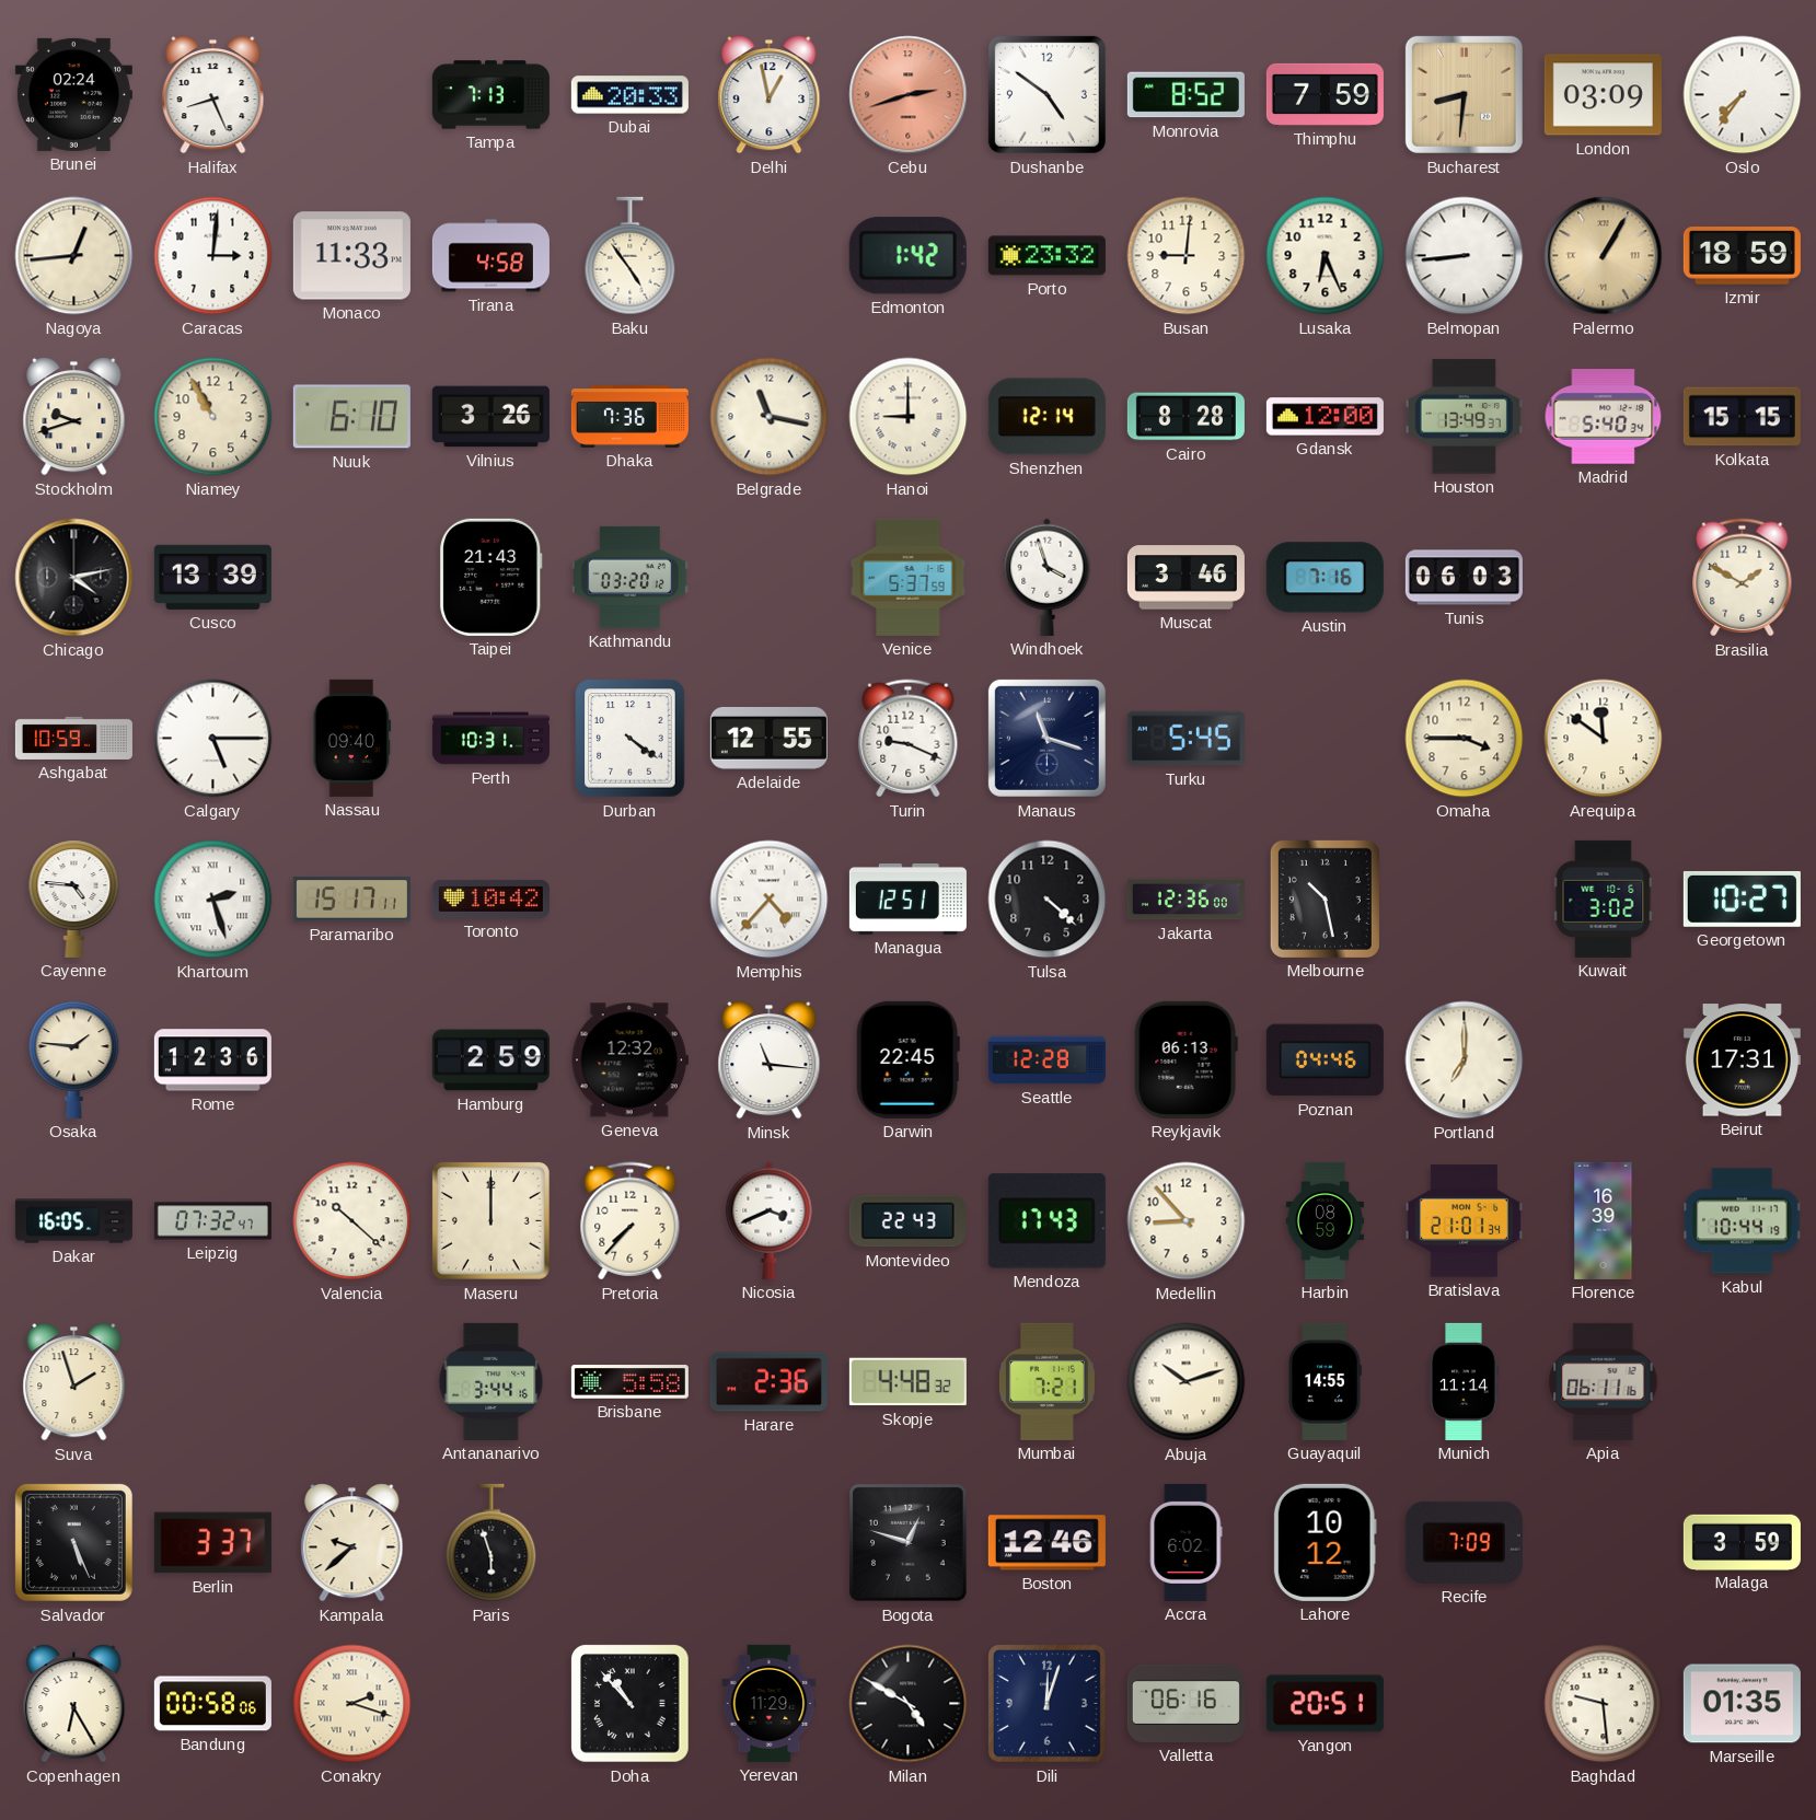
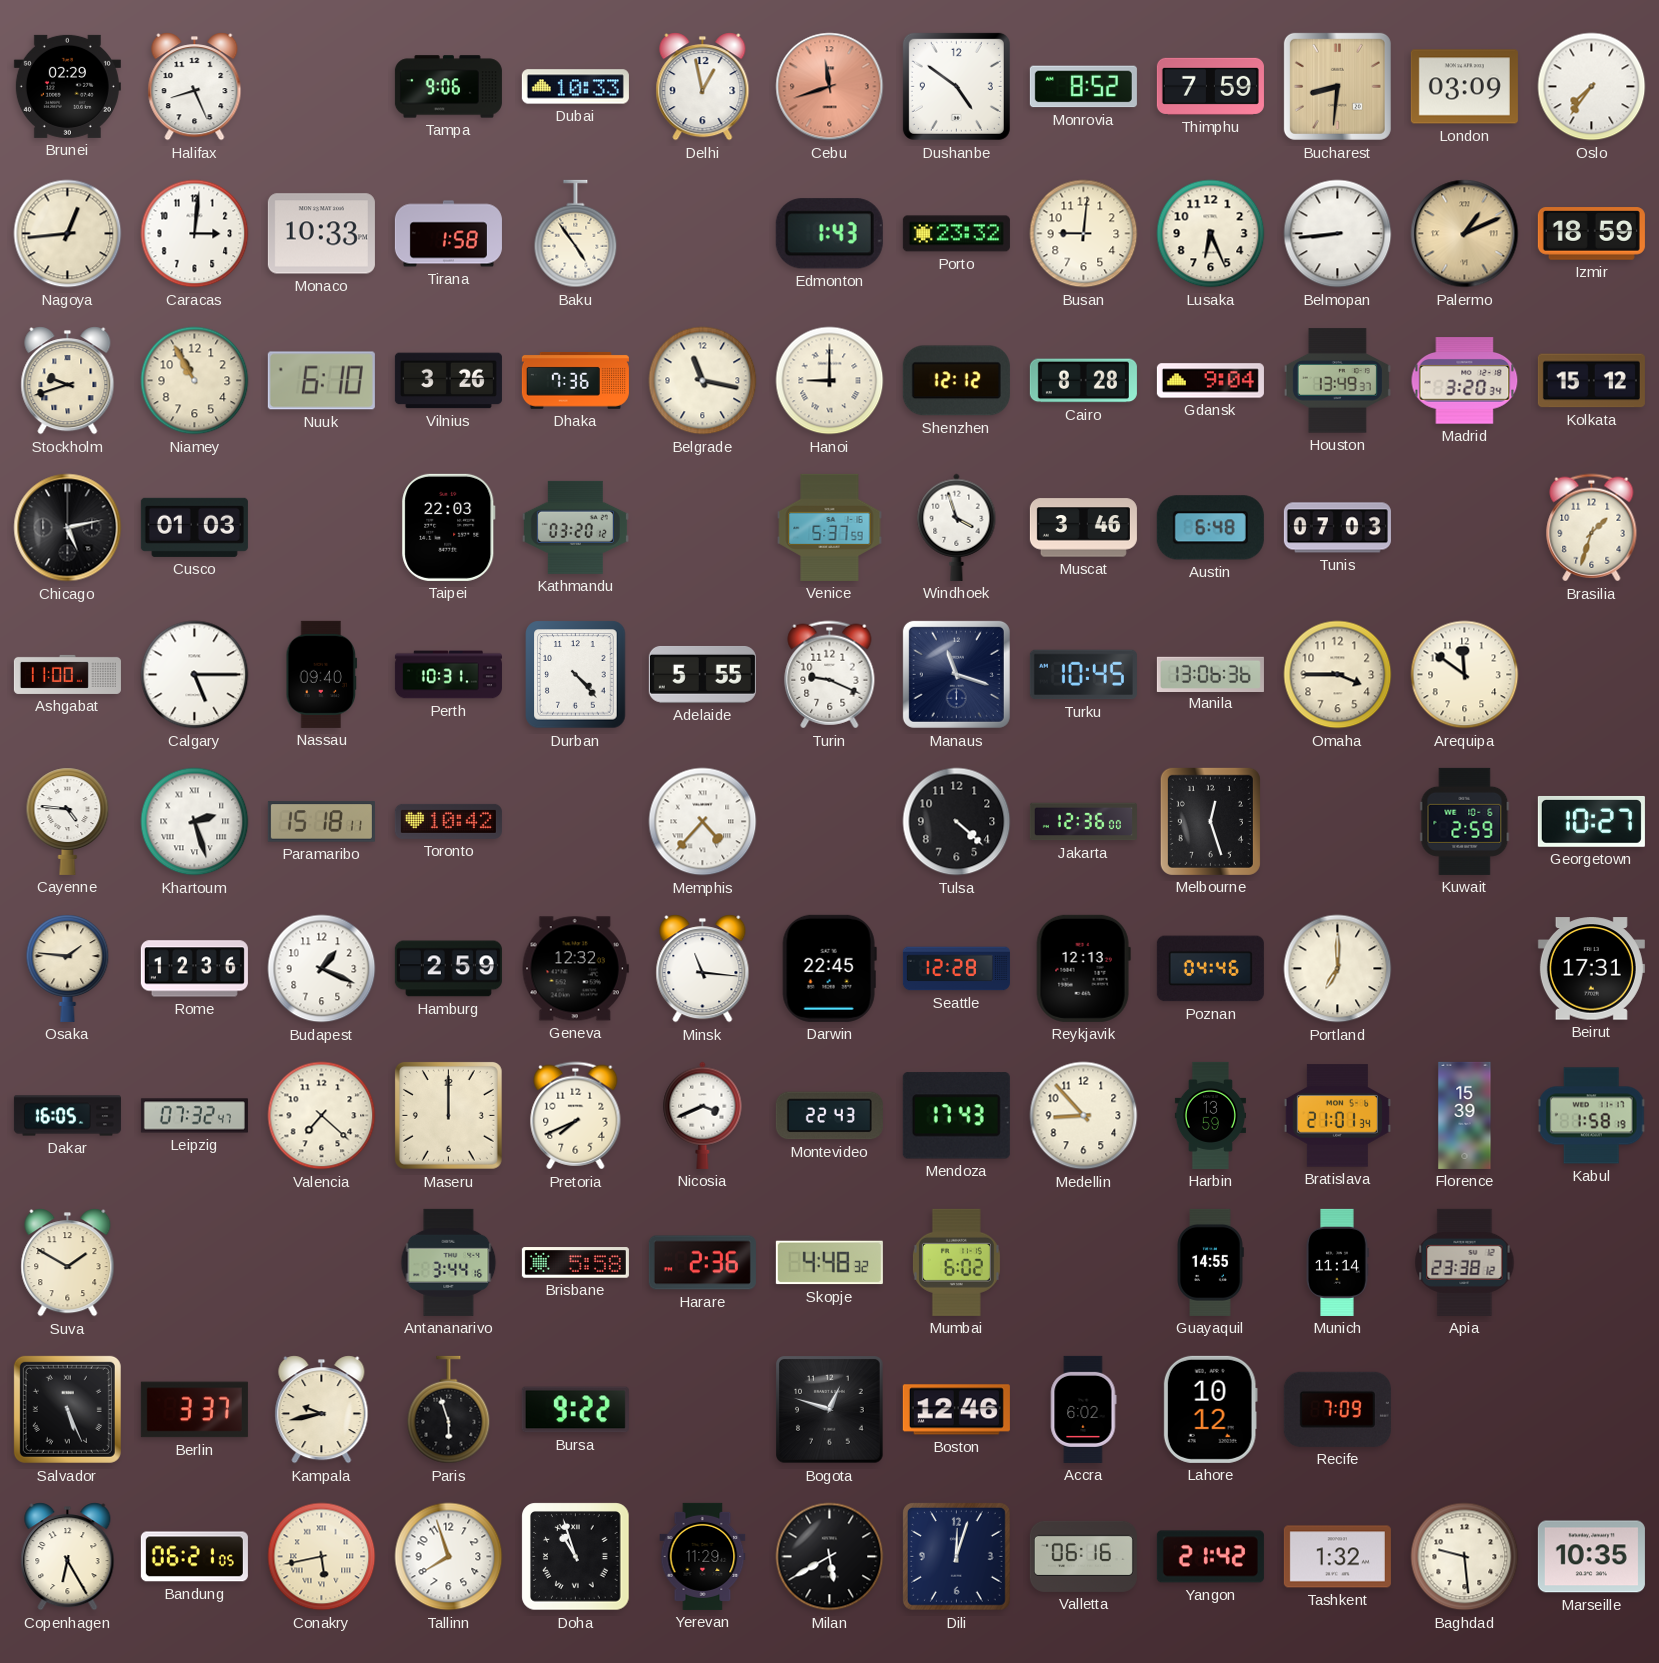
Brunei: 02:24 -> 02:29
Tampa: 7:13 -> 9:06
Dubai: 20:33 -> 10:33
Cebu: 2:42 -> 11:42
Monaco: 11:33 -> 10:33
Tirana: 4:58 -> 1:58
Edmonton: 1:42 -> 1:43
Palermo: 1:05 -> 1:11
Shenzhen: 12:14 -> 12:12
Gdansk: 12:00 -> 9:04
Madrid: 5:40 -> 3:20
Kolkata: 15:15 -> 15:12
Chicago: 4:13 -> 5:13
Cusco: 13:39 -> 01:03
Taipei: 21:43 -> 22:03
Austin: 7:16 -> 6:48
Tunis: 06:03 -> 07:03
Brasilia: 1:50 -> 1:33
Ashgabat: 10:59 -> 11:00
Durban: 4:21 -> 4:23
Adelaide: 12:55 -> 5:55
Turku: 5:45 -> 10:45
Manila: none -> 13:06
Paramaribo: 15:17 -> 15:18
Managua: 12:51 -> none
Melbourne: 10:28 -> 12:27
Kuwait: 3:02 -> 2:59
Budapest: none -> 1:19
Reykjavik: 06:13 -> 12:13
Valencia: 10:22 -> 7:22
Pretoria: 7:37 -> 7:41
Harbin: 08:59 -> 13:59
Florence: 16:39 -> 15:39
Kabul: 10:44 -> 1:58
Suva: 1:57 -> 1:50
Mumbai: 7:21 -> 6:02
Abuja: 10:12 -> none
Apia: 06:11 -> 23:38
Kampala: 9:38 -> 9:43
Bursa: none -> 9:22
Malaga: 3:59 -> none
Bandung: 00:58 -> 06:21
Conakry: 2:18 -> 5:43
Tallinn: none -> 7:57
Doha: 10:53 -> 10:57
Milan: 4:50 -> 5:40
Yangon: 20:51 -> 21:42
Tashkent: none -> 1:32
Marseille: 01:35 -> 10:35
